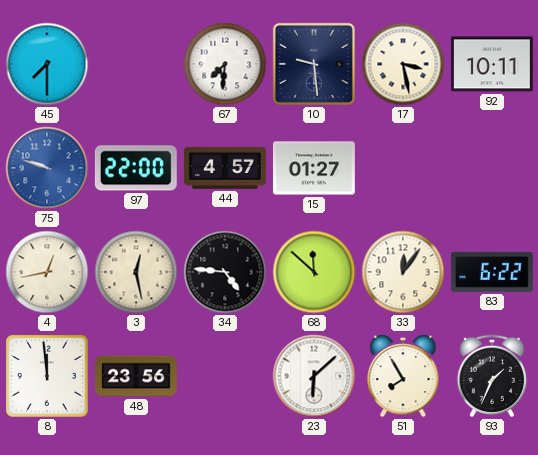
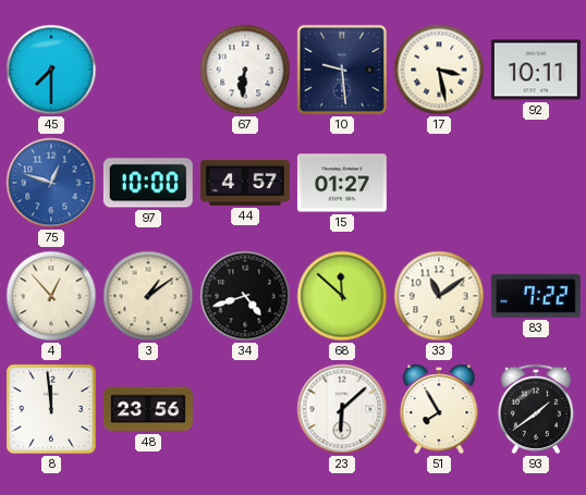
67: 7:31 -> 6:31
75: 9:48 -> 12:48
97: 22:00 -> 10:00
4: 12:43 -> 12:53
3: 12:28 -> 1:09
34: 4:46 -> 4:42
33: 12:06 -> 11:09
83: 6:22 -> 7:22
93: 1:34 -> 1:39
